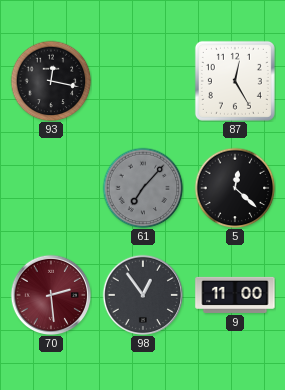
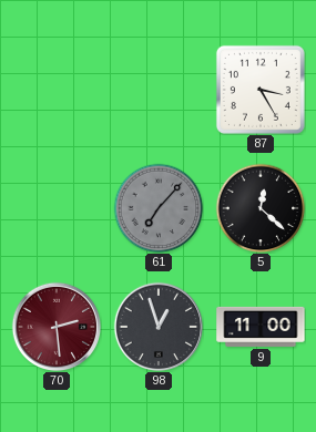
93: 12:17 -> none
87: 12:25 -> 3:25
98: 12:54 -> 12:57
